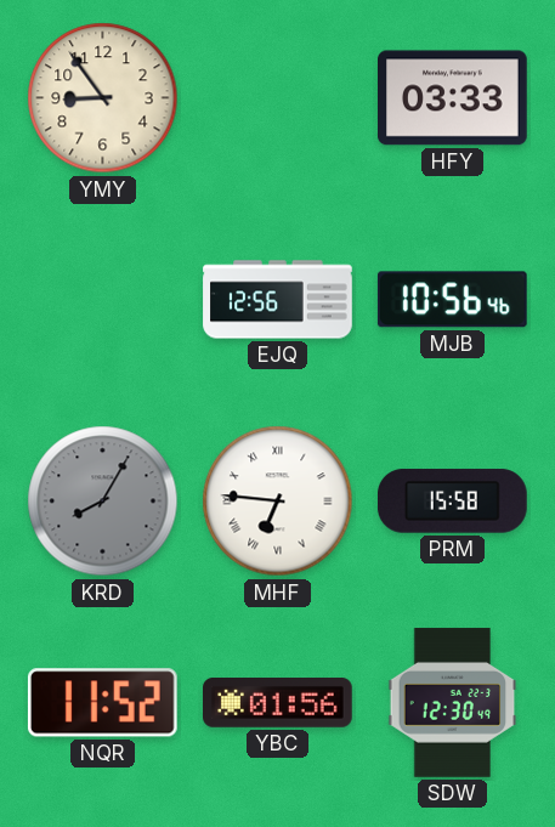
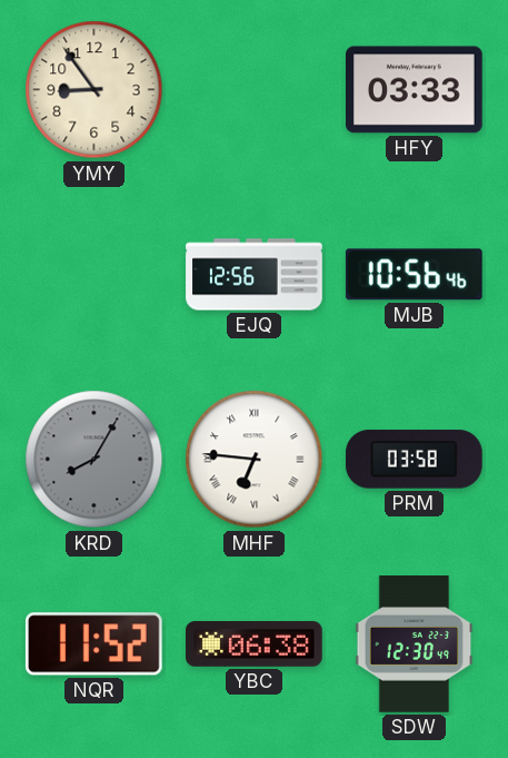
PRM: 15:58 -> 03:58
YBC: 01:56 -> 06:38
